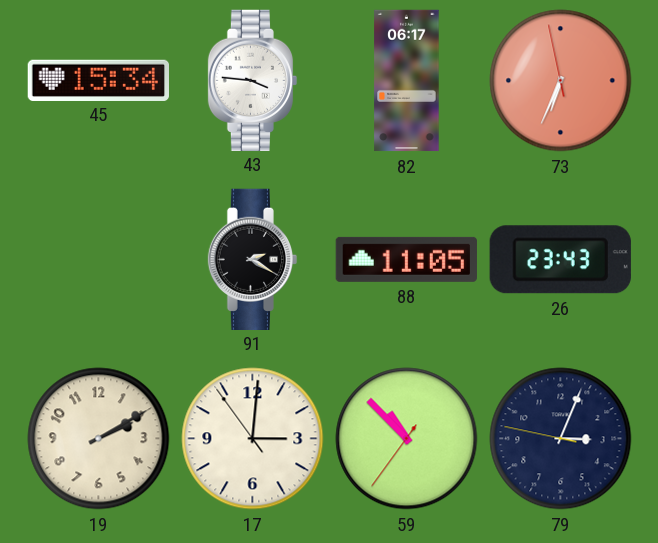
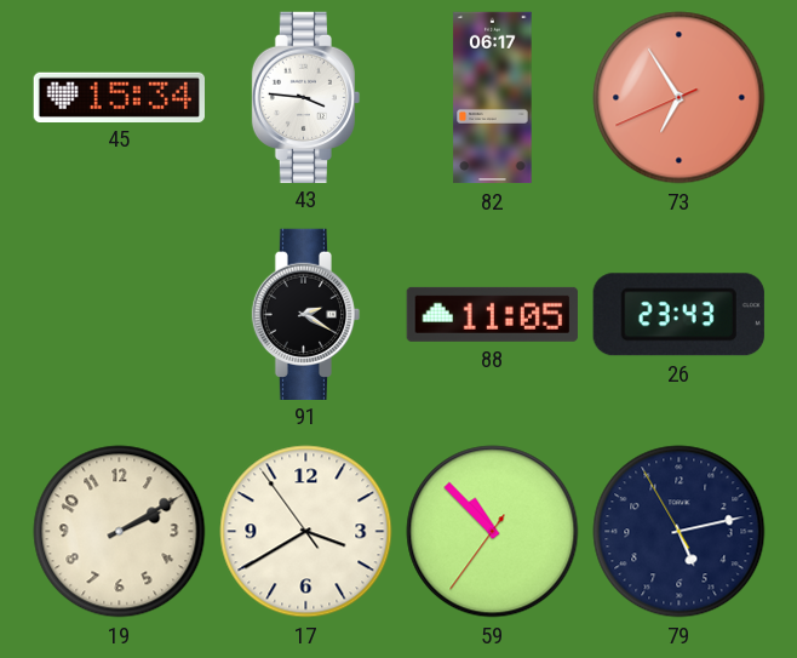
73: 6:33 -> 6:54
17: 3:00 -> 3:39
79: 3:03 -> 5:12
